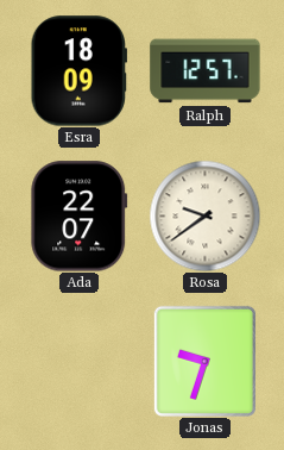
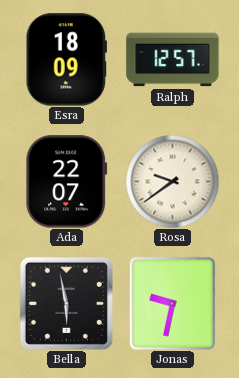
Bella: none -> 5:58
Jonas: 9:33 -> 9:32
